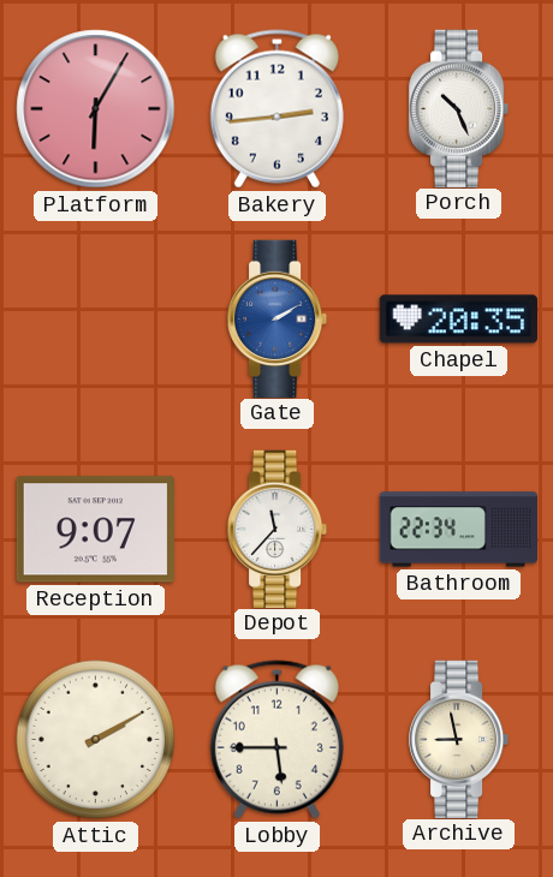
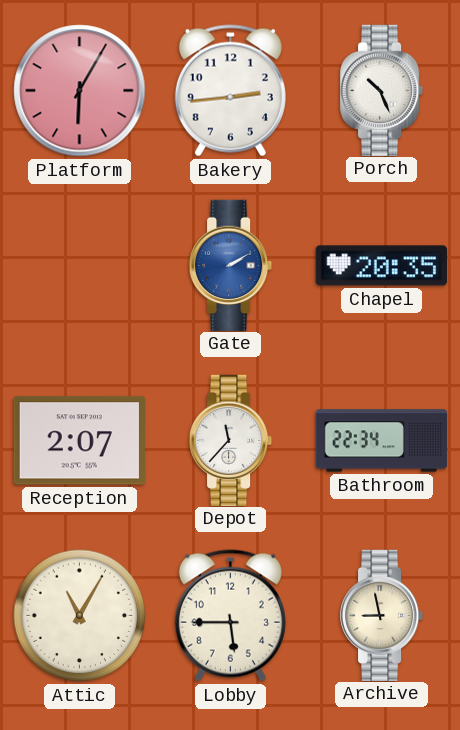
Reception: 9:07 -> 2:07
Attic: 2:10 -> 11:05
